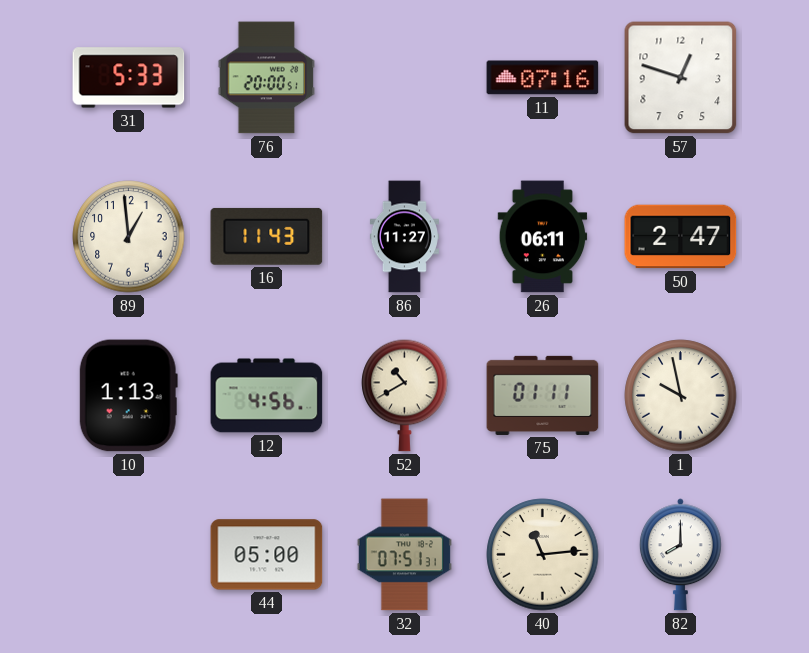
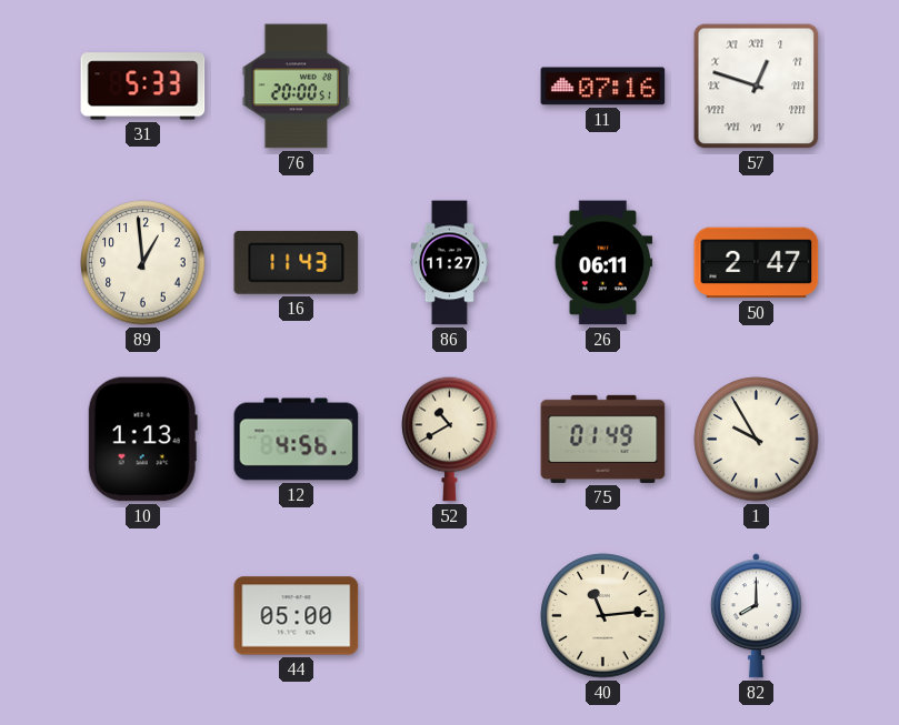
57 numerals: Arabic -> Roman
75: 01:11 -> 01:49
1: 9:58 -> 9:55
32: 07:51 -> none
